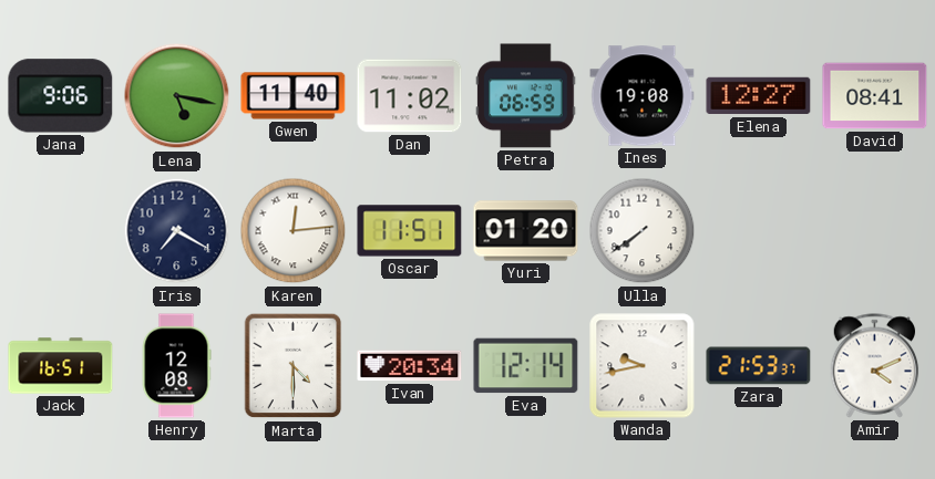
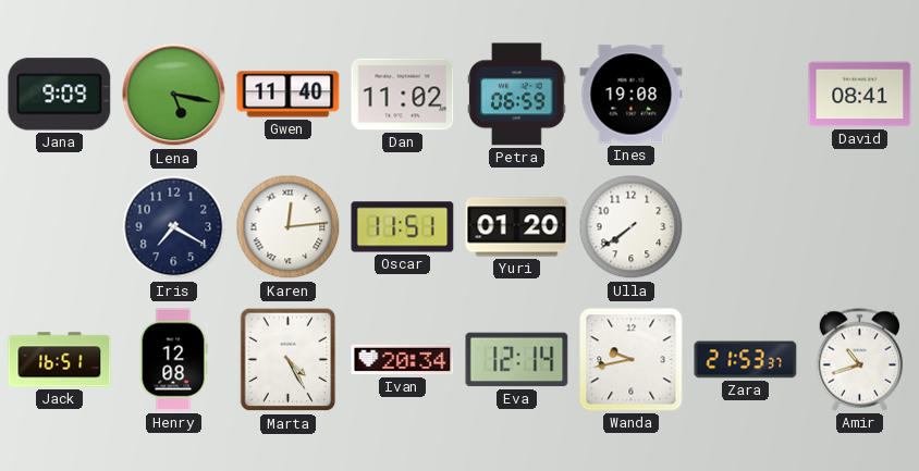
Jana: 9:06 -> 9:09
Elena: 12:27 -> none
Marta: 4:30 -> 4:25
Amir: 4:11 -> 10:42
